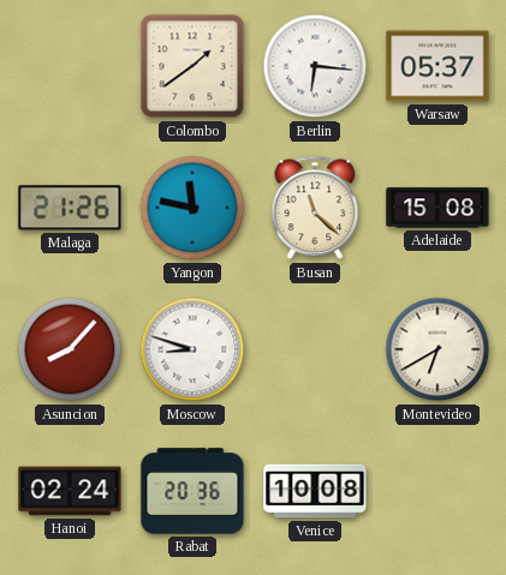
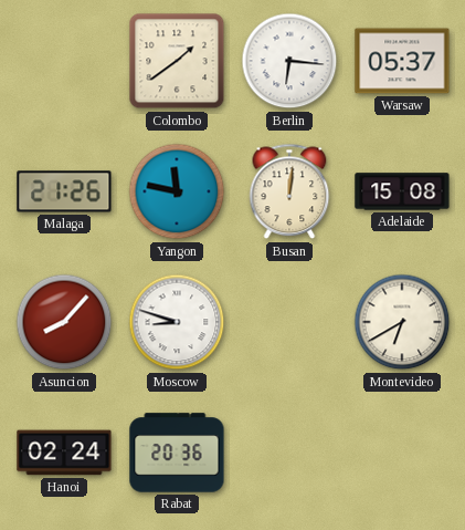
Busan: 11:22 -> 12:01
Venice: 10:08 -> none
